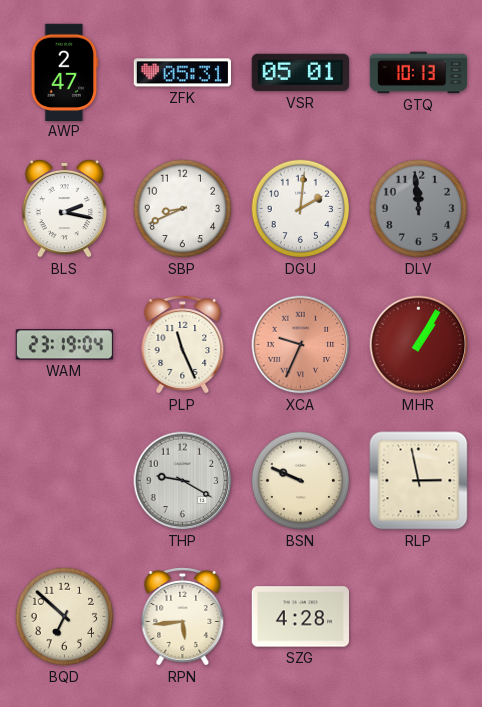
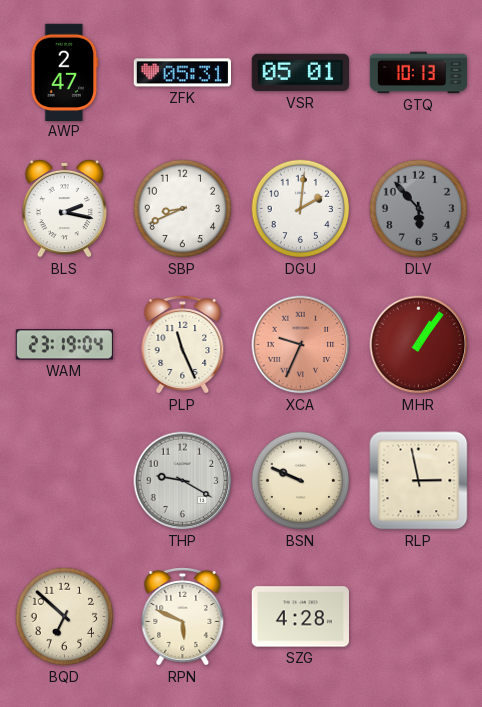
DLV: 11:59 -> 5:53
MHR: 1:05 -> 1:06
RPN: 5:44 -> 5:49
